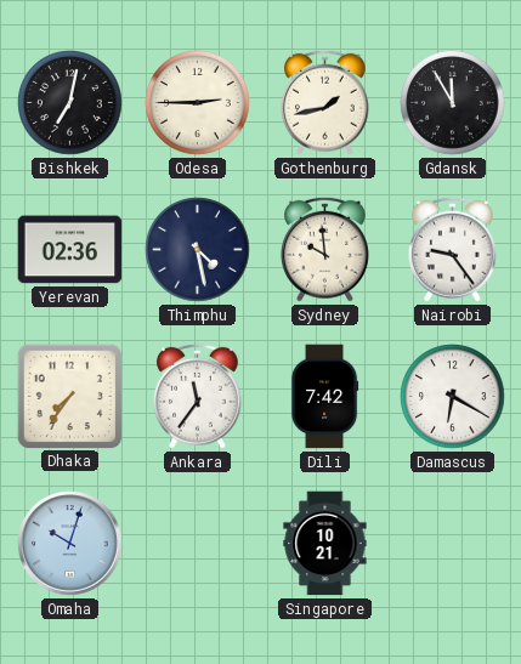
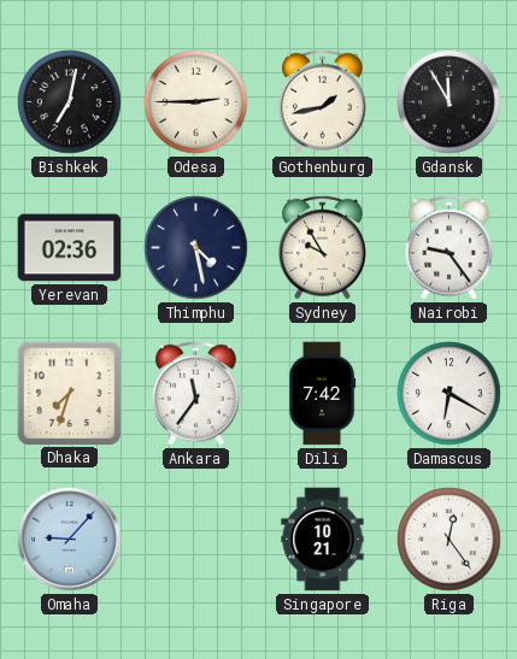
Sydney: 9:59 -> 9:55
Dhaka: 7:36 -> 7:33
Omaha: 10:03 -> 9:07
Riga: none -> 12:24
